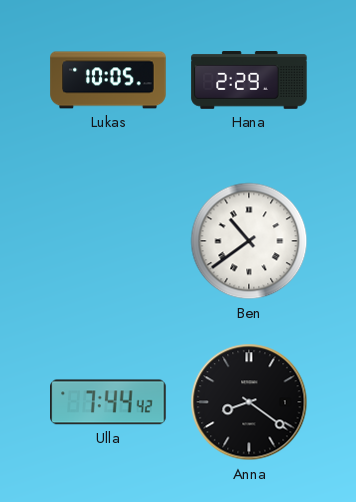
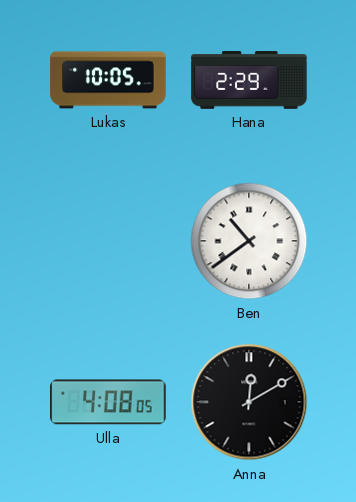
Ulla: 7:44 -> 4:08
Anna: 8:21 -> 12:10
